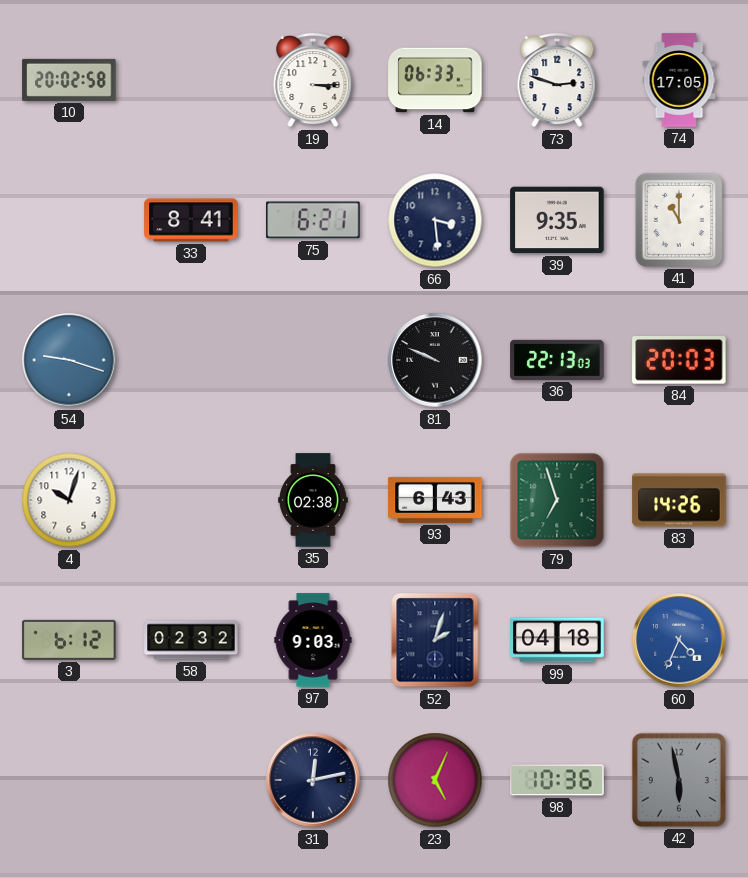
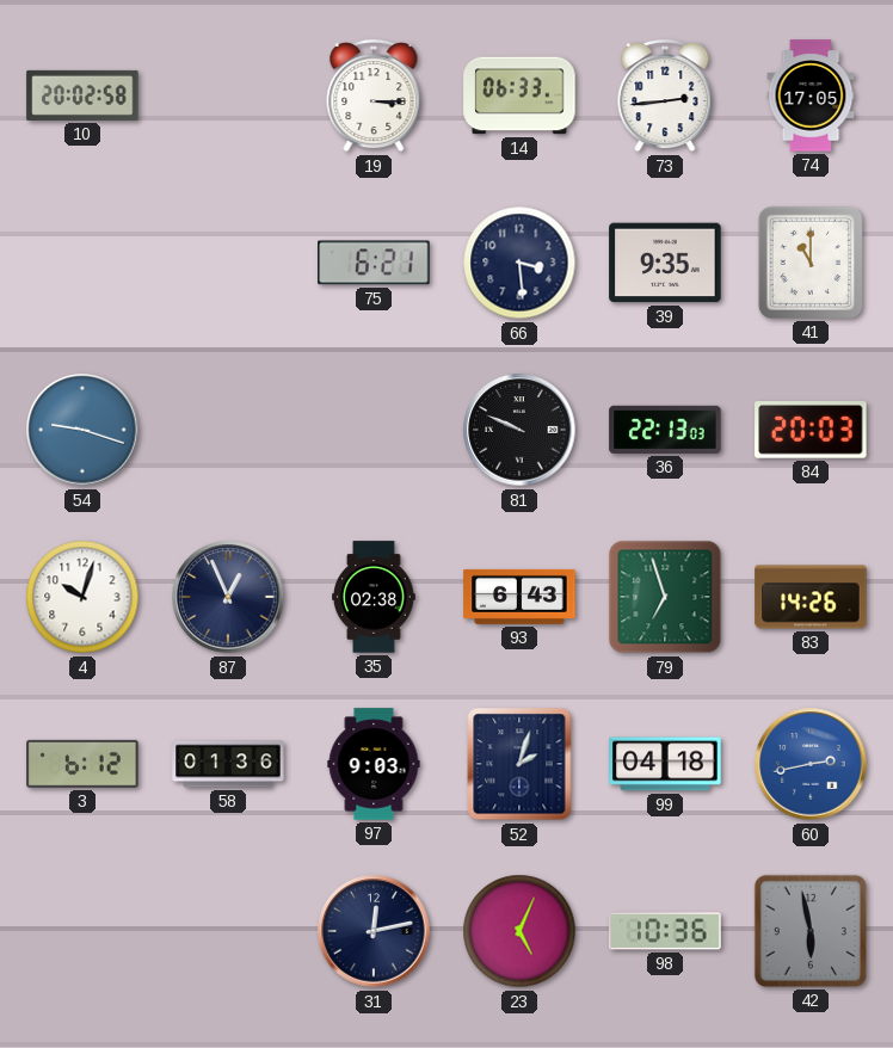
73: 2:48 -> 2:44
33: 8:41 -> none
87: none -> 12:56
58: 02:32 -> 01:36
60: 4:34 -> 2:43
